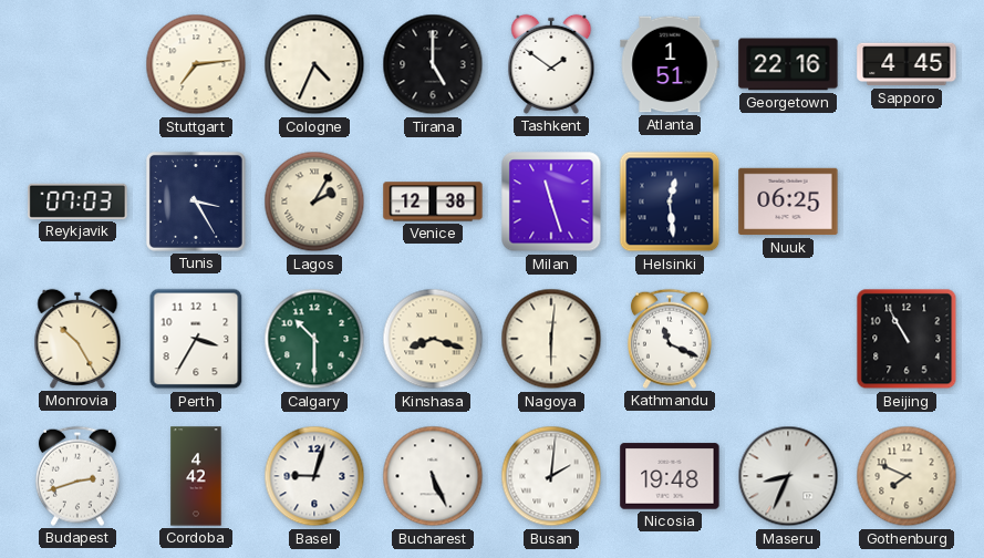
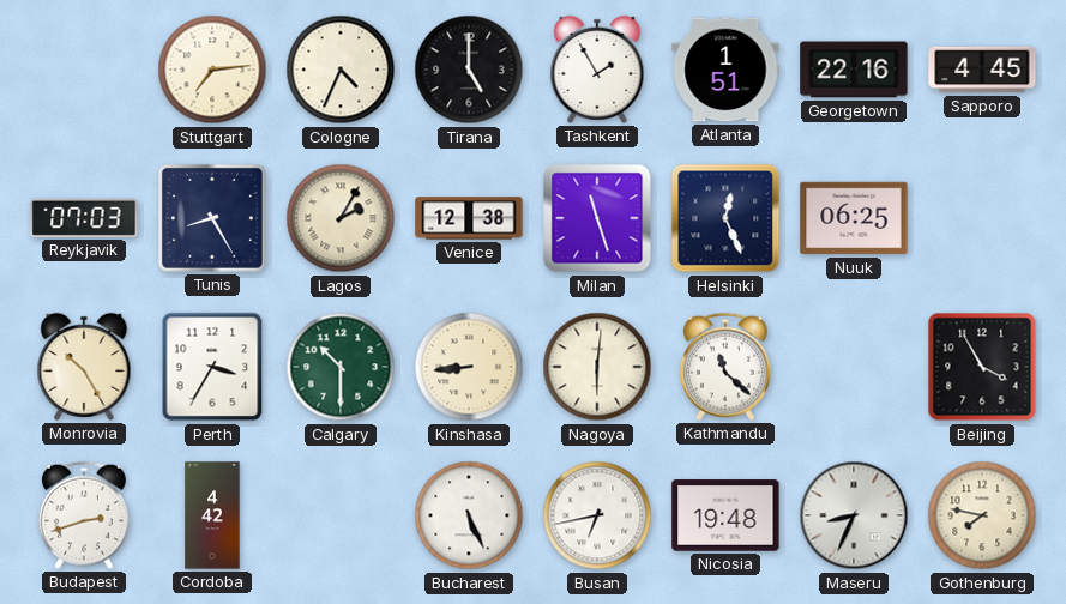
Tashkent: 1:51 -> 1:55
Tunis: 3:25 -> 8:25
Helsinki: 12:29 -> 12:26
Kinshasa: 8:18 -> 8:44
Kathmandu: 11:19 -> 11:22
Beijing: 10:55 -> 3:55
Basel: 9:03 -> none
Busan: 2:01 -> 6:43
Gothenburg: 7:49 -> 7:47
